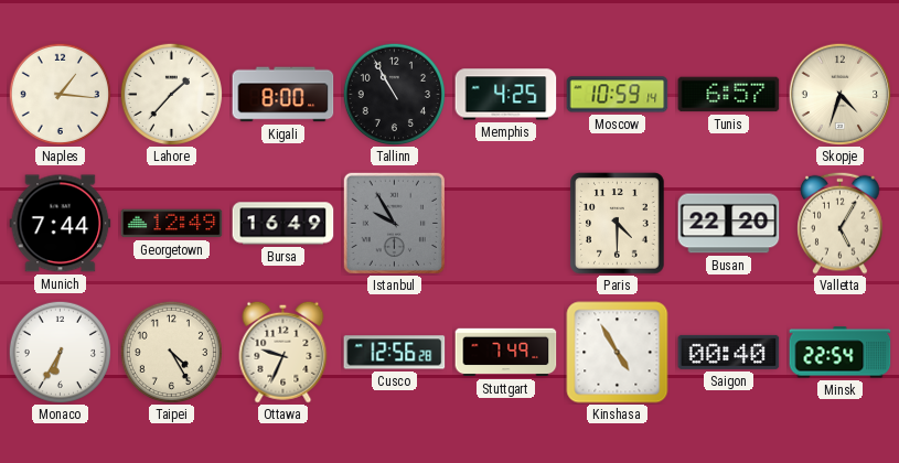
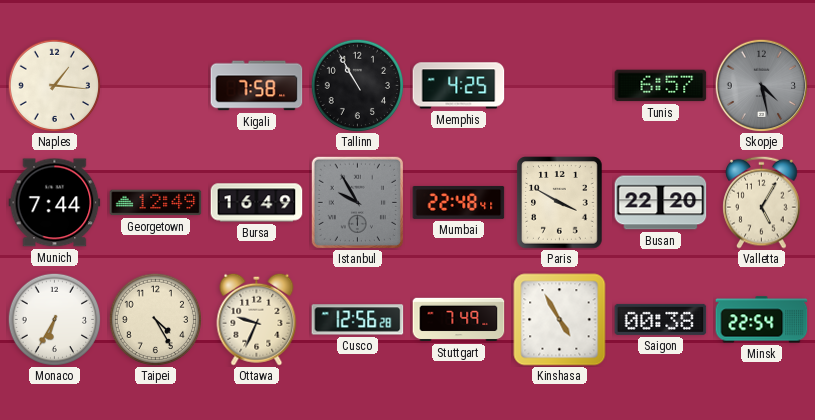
Lahore: 1:37 -> none
Kigali: 8:00 -> 7:58
Moscow: 10:59 -> none
Skopje: 4:33 -> 4:28
Skopje dial: cream -> grey
Mumbai: none -> 22:48
Paris: 4:30 -> 3:50
Saigon: 00:40 -> 00:38
